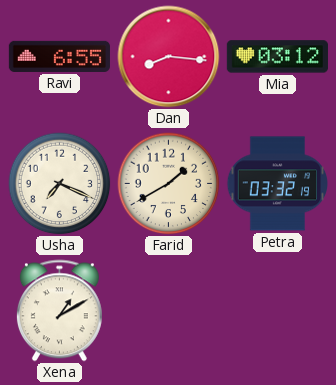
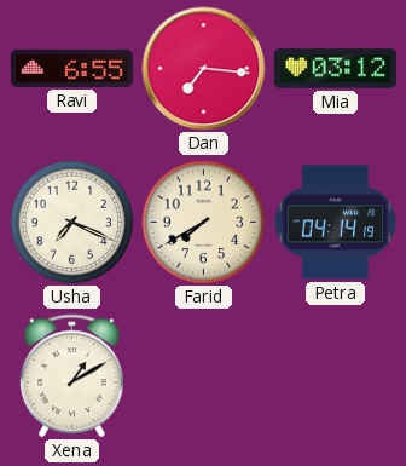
Dan: 8:16 -> 7:16
Farid: 1:40 -> 7:40
Petra: 03:32 -> 04:14
